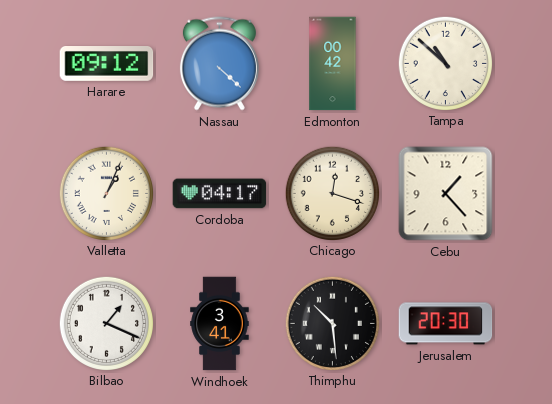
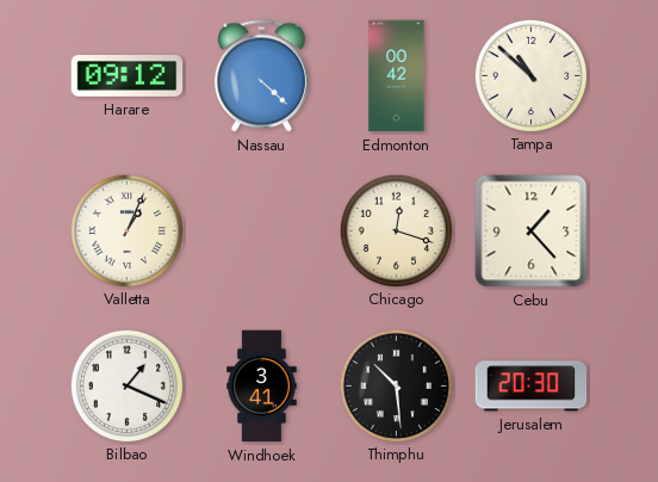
Cordoba: 04:17 -> none
